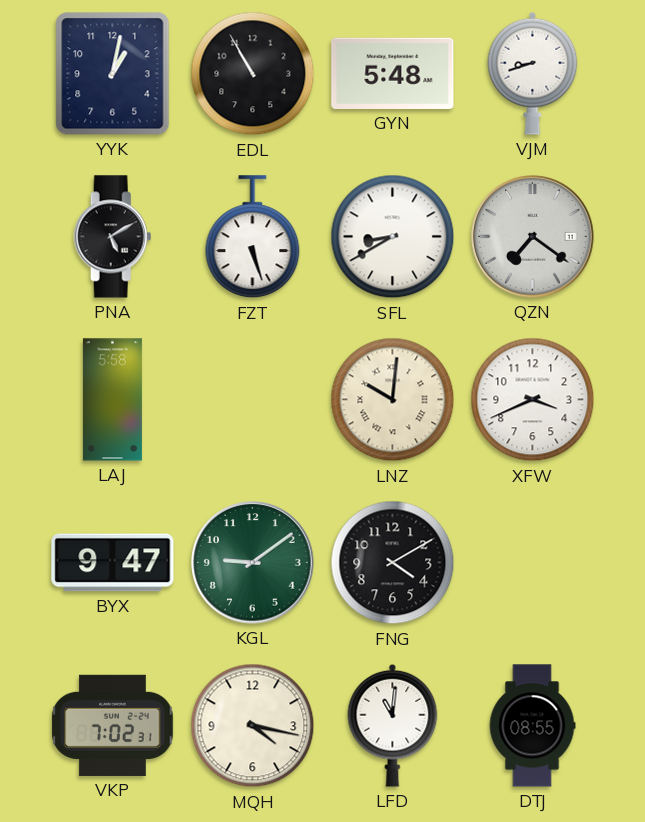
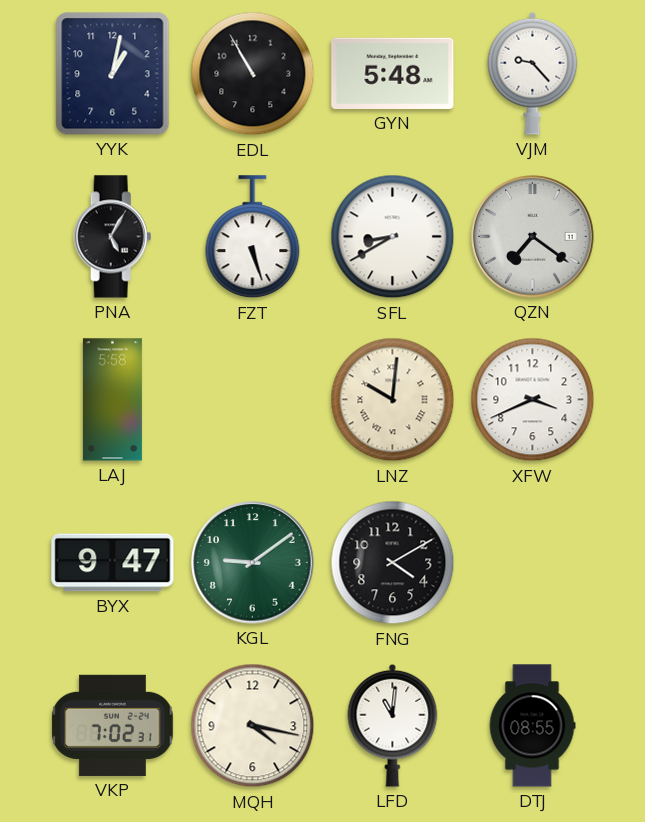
VJM: 8:42 -> 9:23
PNA: 5:10 -> 5:05
